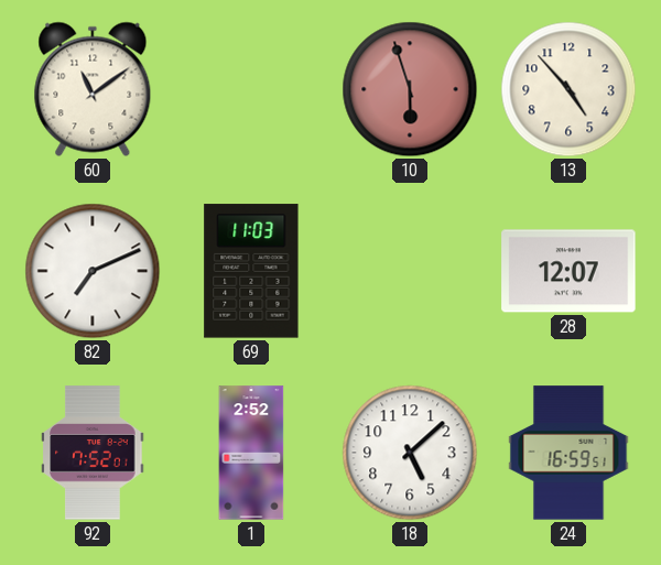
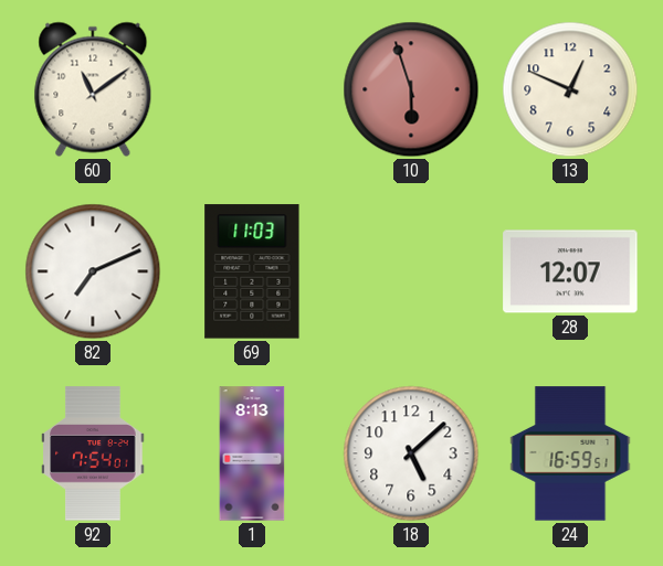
13: 4:53 -> 12:49
92: 7:52 -> 7:54
1: 2:52 -> 8:13
